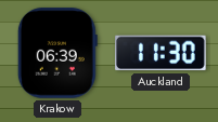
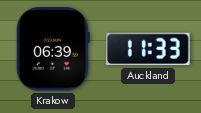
Auckland: 11:30 -> 11:33
